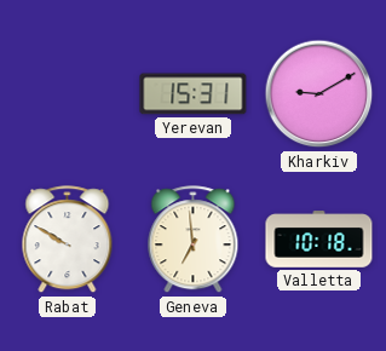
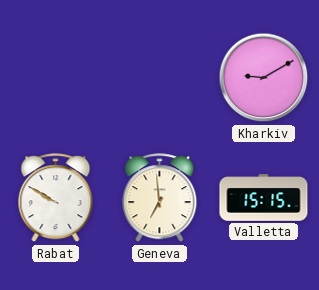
Yerevan: 15:31 -> none
Valletta: 10:18 -> 15:15
